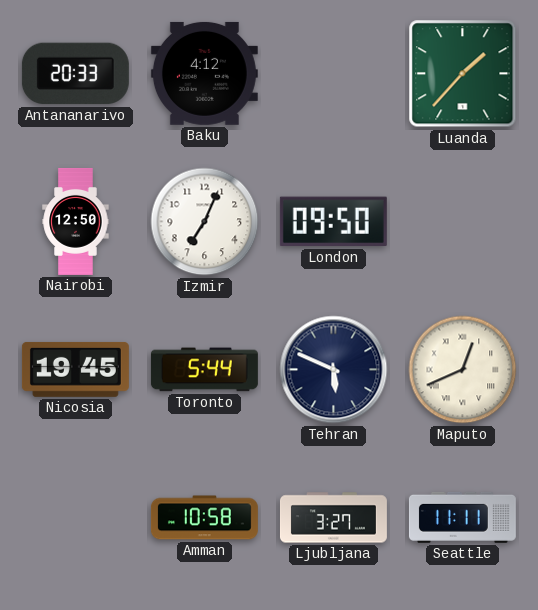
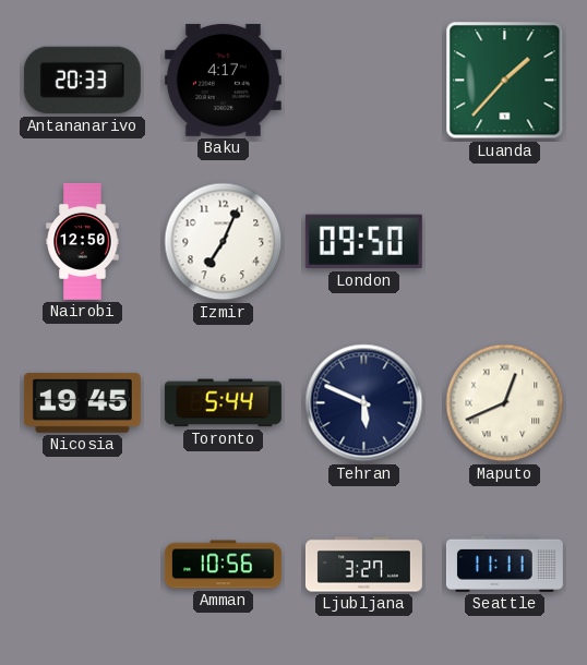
Baku: 4:12 -> 4:17
Amman: 10:58 -> 10:56
